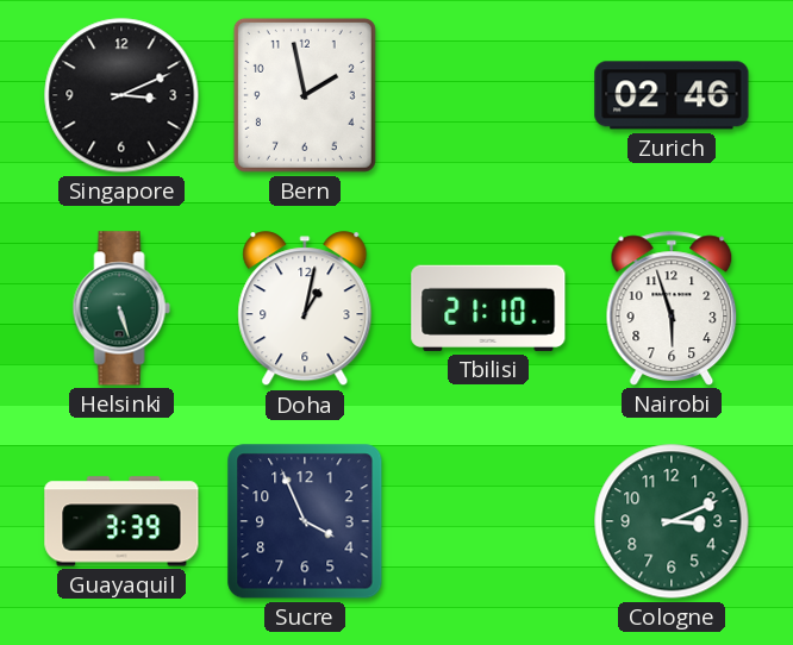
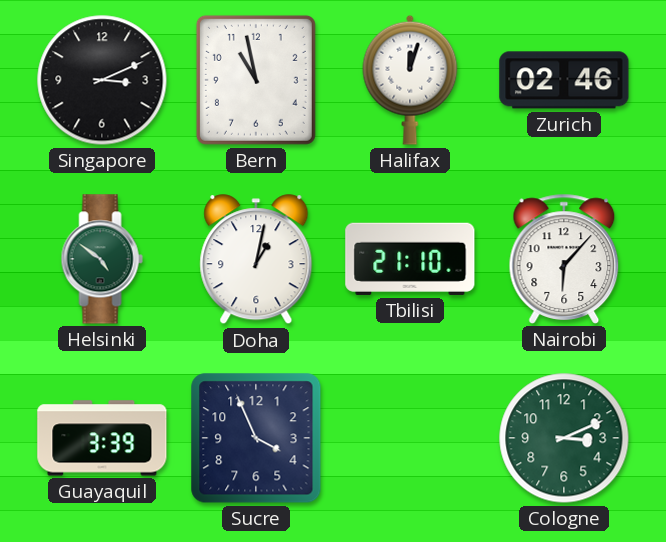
Bern: 1:58 -> 10:58
Halifax: none -> 12:03
Helsinki: 5:27 -> 4:51
Nairobi: 5:57 -> 6:07
